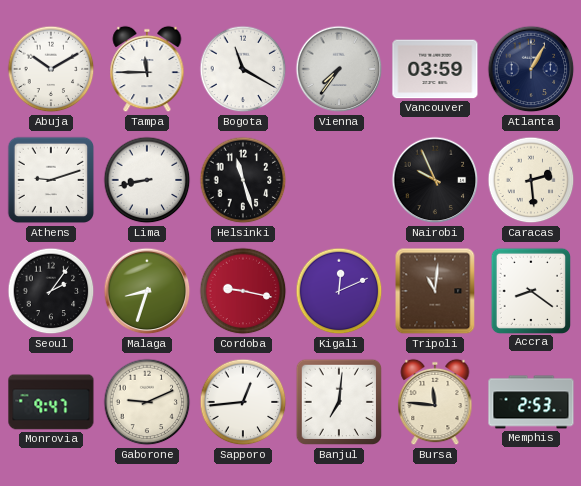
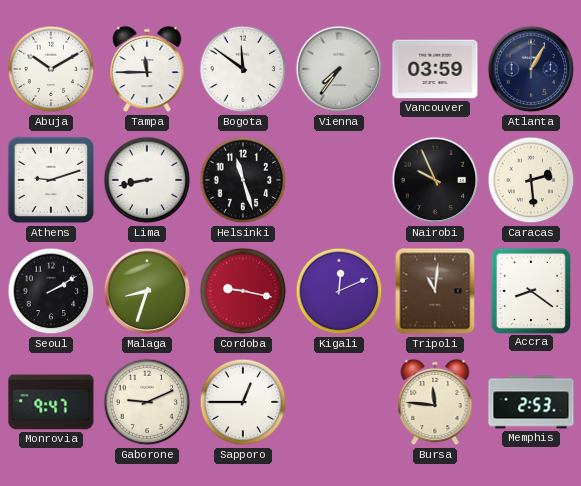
Bogota: 11:20 -> 11:51
Seoul: 2:06 -> 2:10
Sapporo: 12:44 -> 12:45
Banjul: 7:01 -> none
